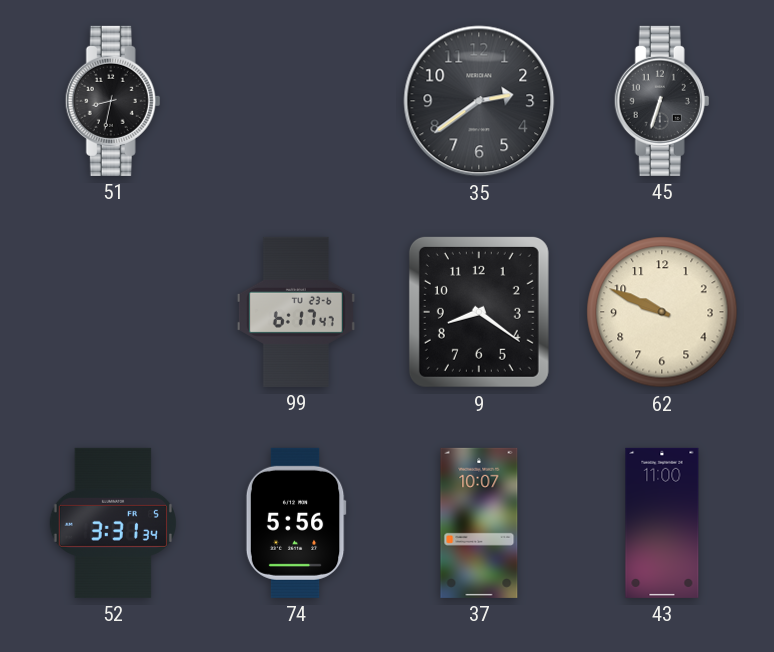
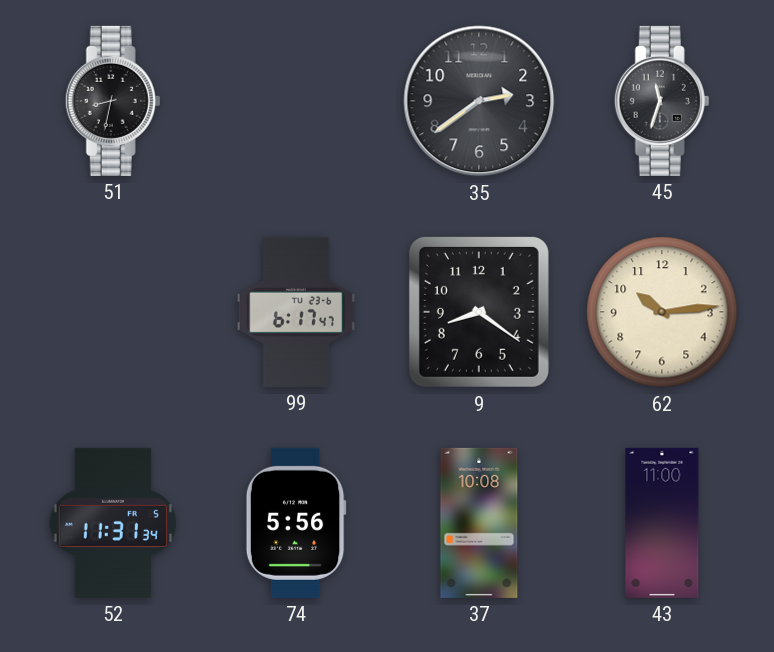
45: 6:33 -> 11:33
62: 9:49 -> 10:14
52: 3:31 -> 11:31
37: 10:07 -> 10:08
